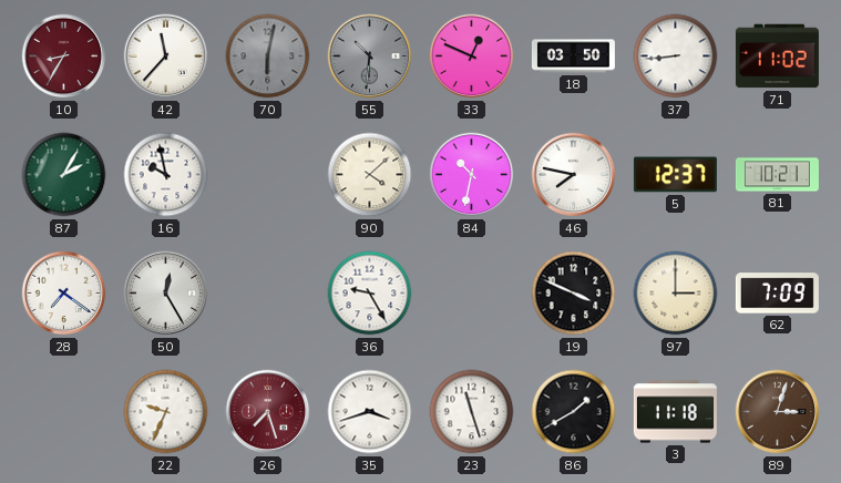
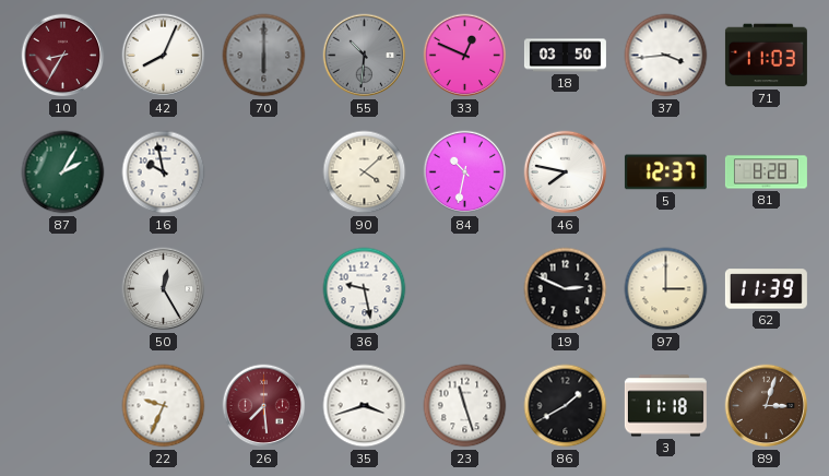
42: 11:37 -> 8:04
70: 6:02 -> 6:00
37: 8:44 -> 3:44
71: 11:02 -> 11:03
81: 10:21 -> 8:28
28: 7:21 -> none
36: 9:25 -> 9:28
19: 3:49 -> 2:49
62: 7:09 -> 11:39
26: 7:27 -> 7:29
